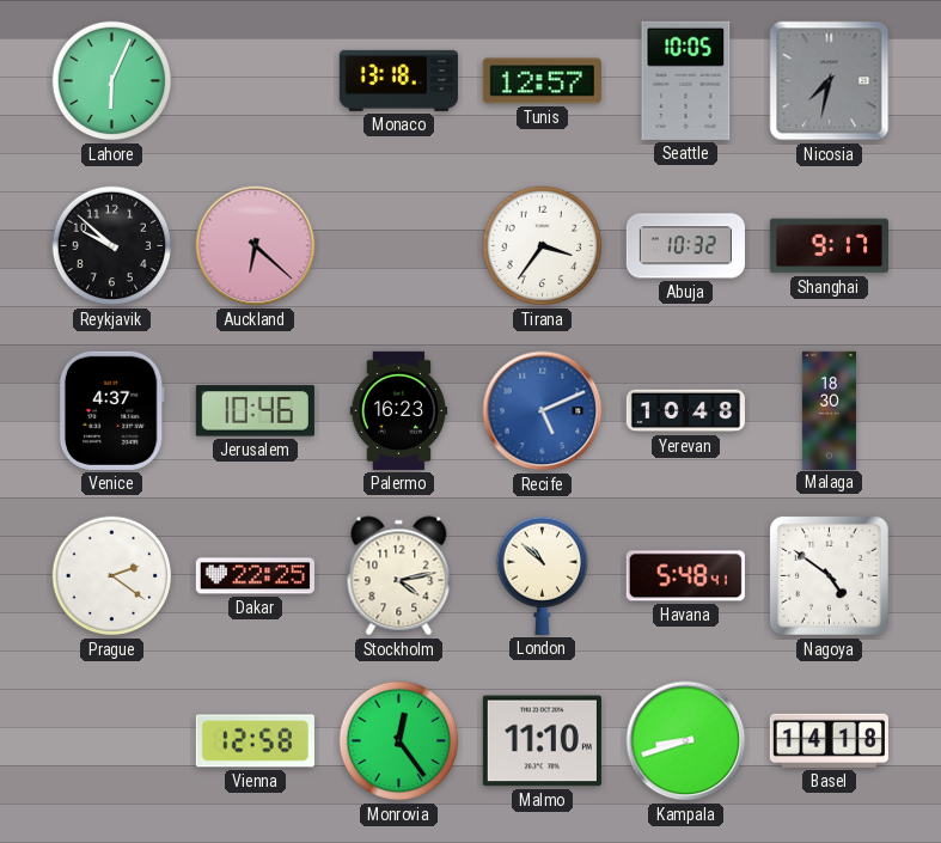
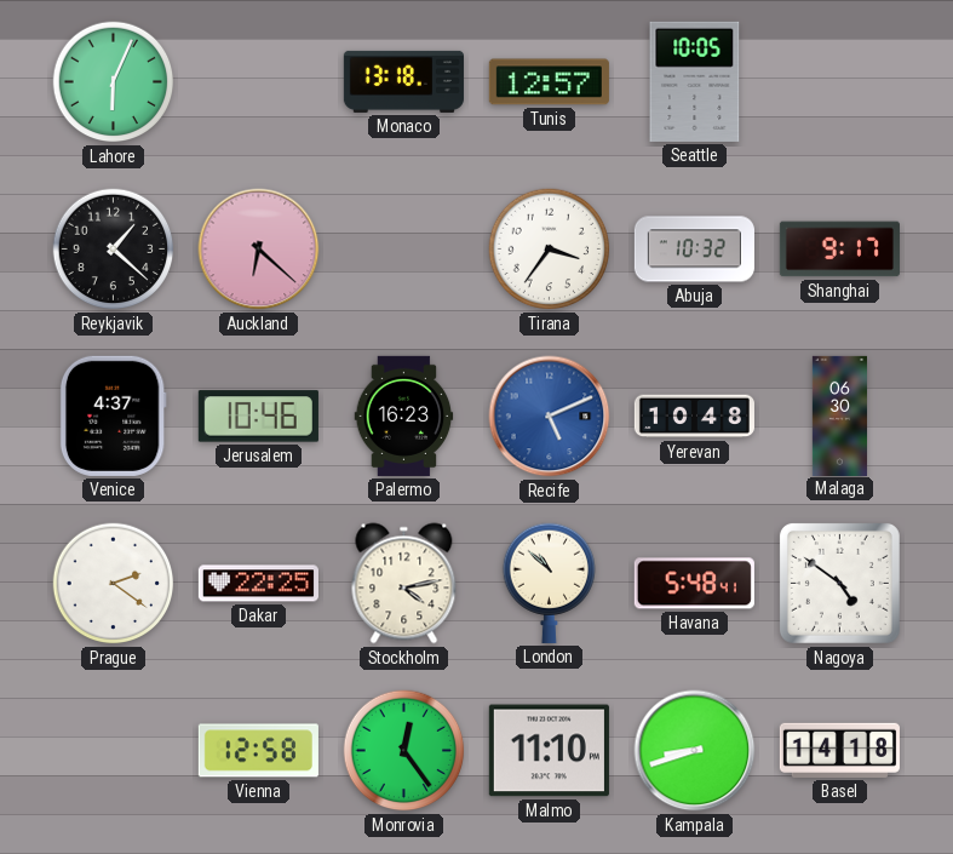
Nicosia: 7:32 -> none
Reykjavik: 9:52 -> 1:22
Malaga: 18:30 -> 06:30
